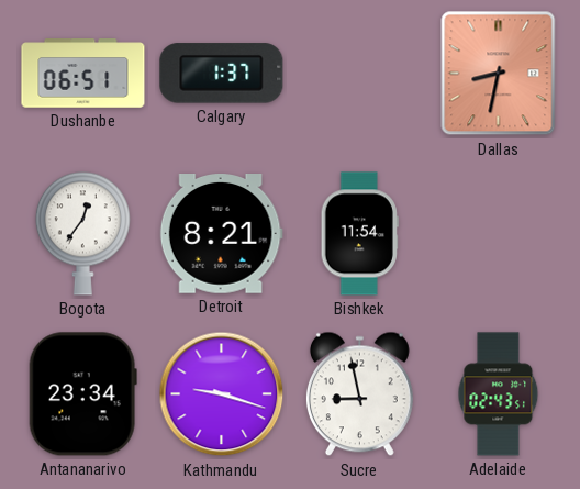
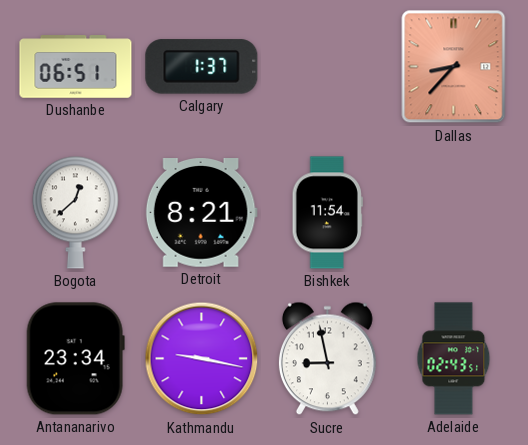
Dallas: 8:32 -> 8:37
Bogota: 12:36 -> 12:38
Kathmandu: 9:18 -> 9:17
